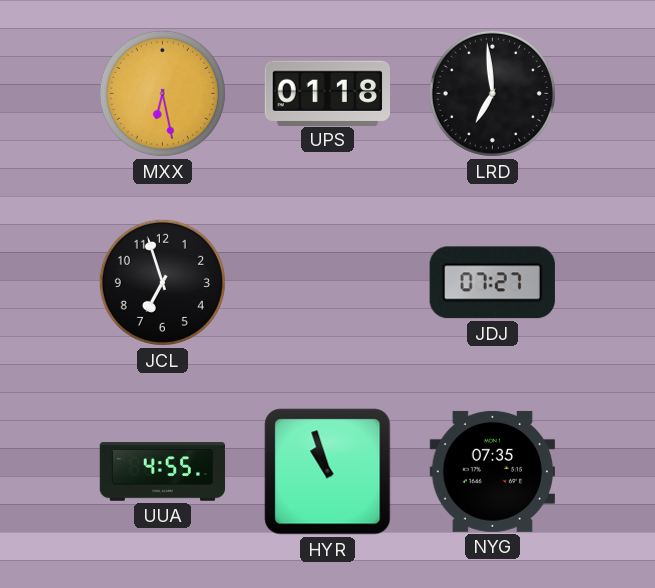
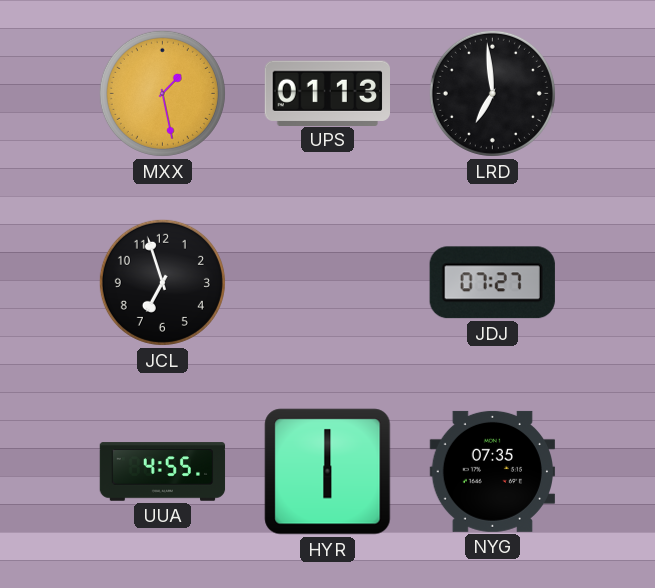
MXX: 6:28 -> 1:28
UPS: 01:18 -> 01:13
HYR: 10:57 -> 6:00
